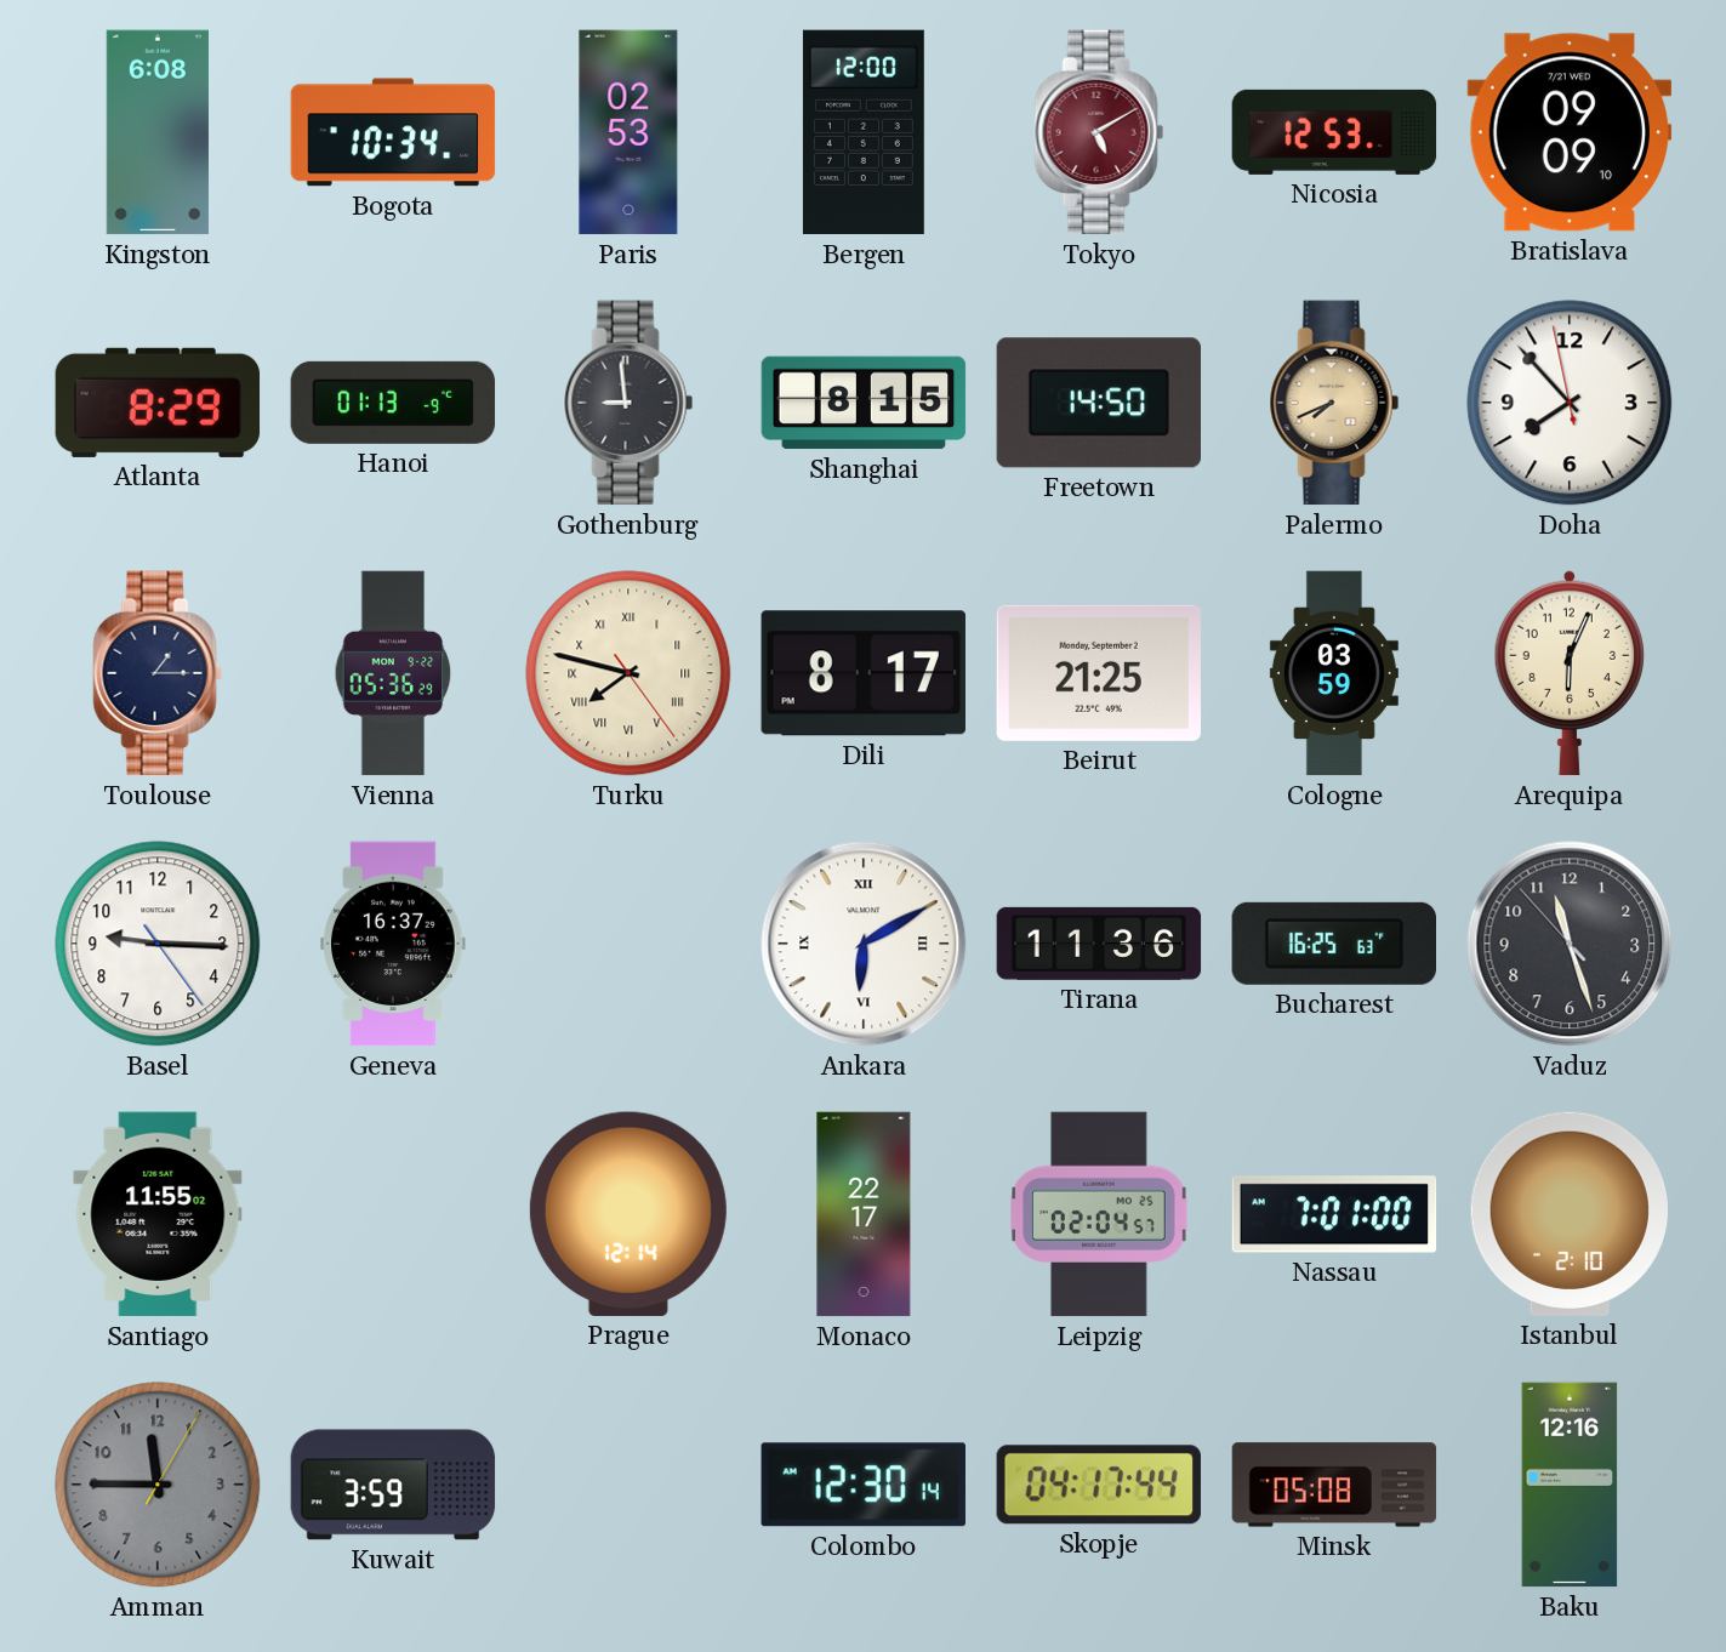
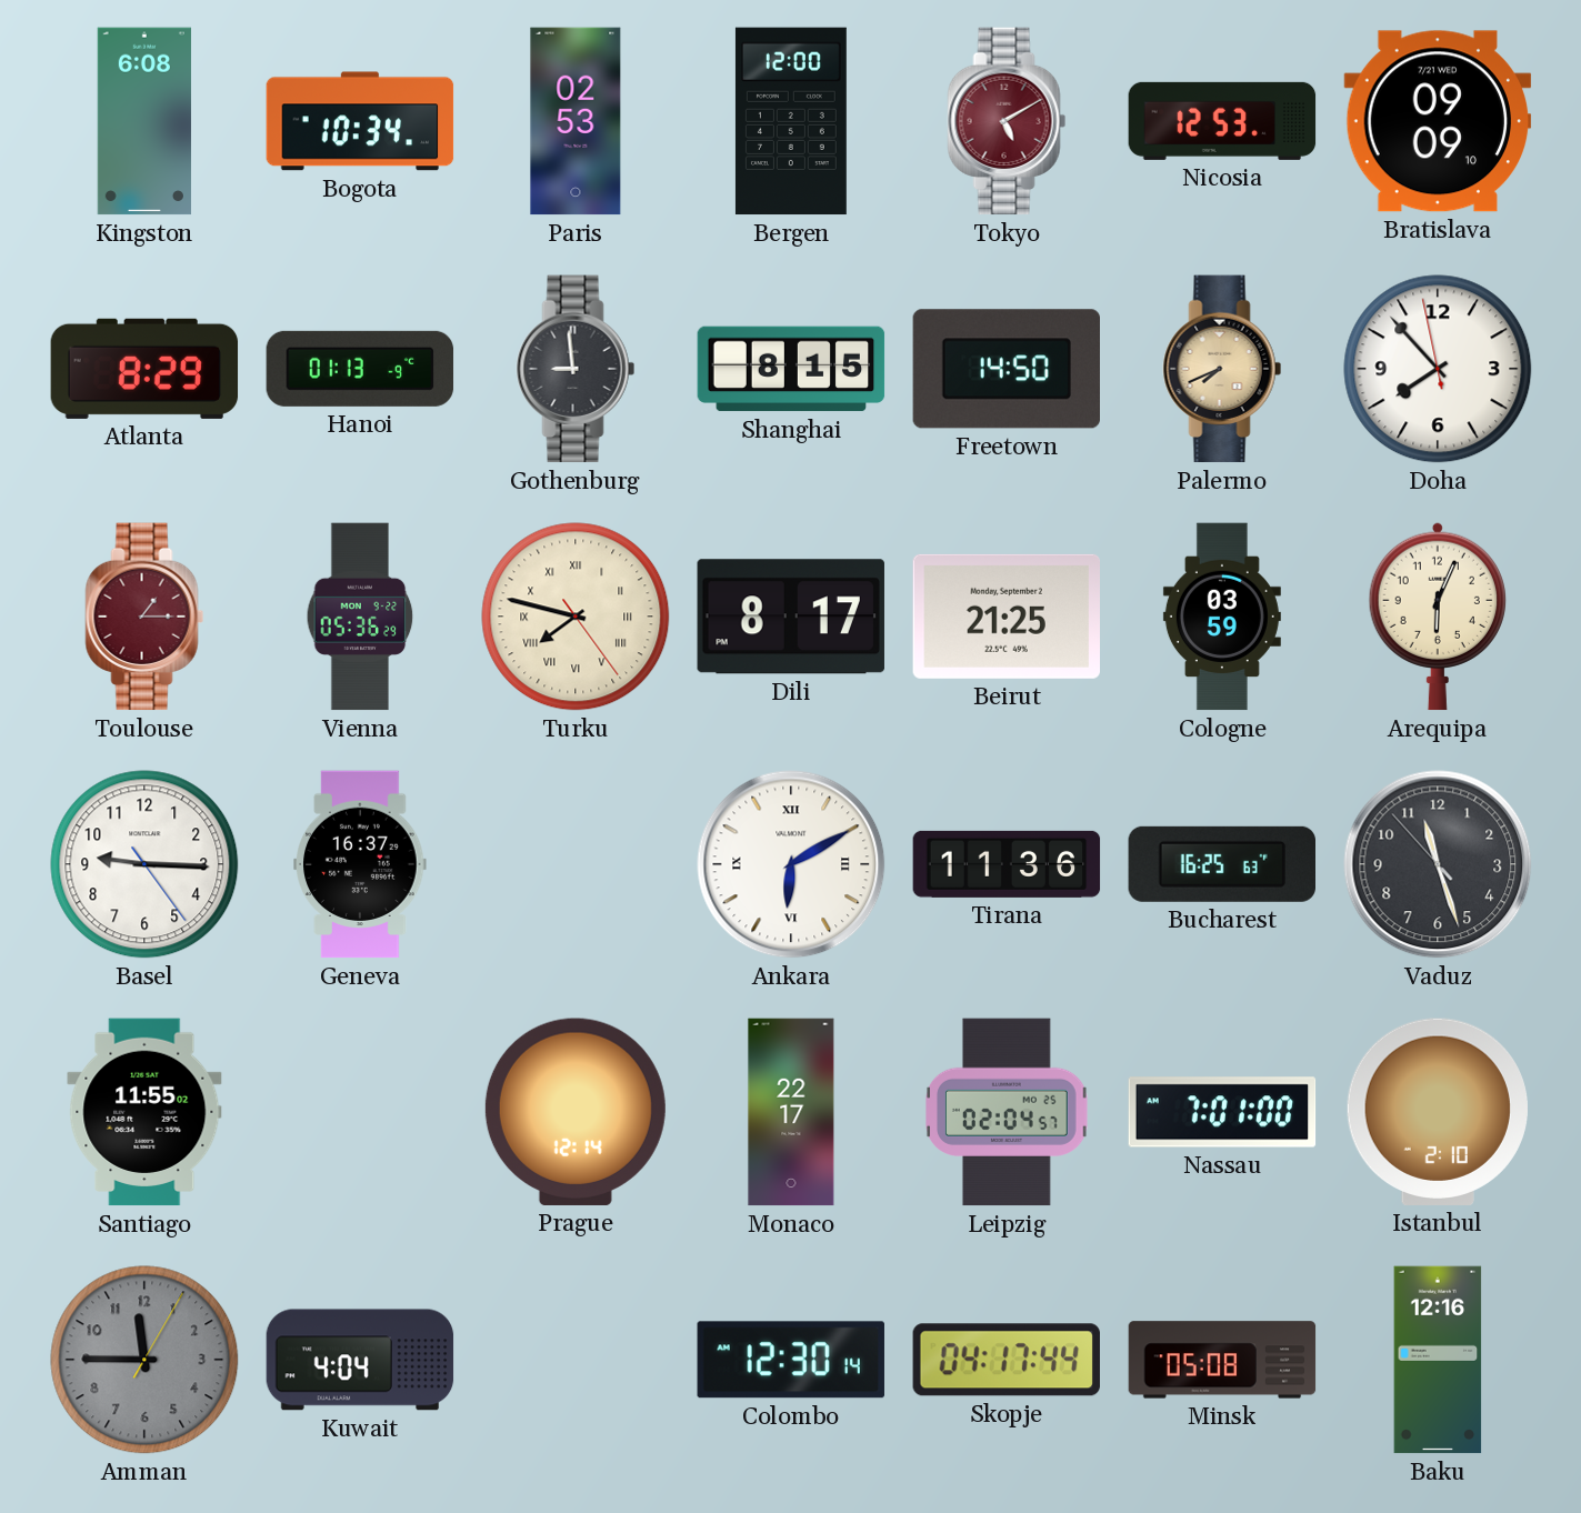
Toulouse dial: navy -> burgundy
Kuwait: 3:59 -> 4:04
